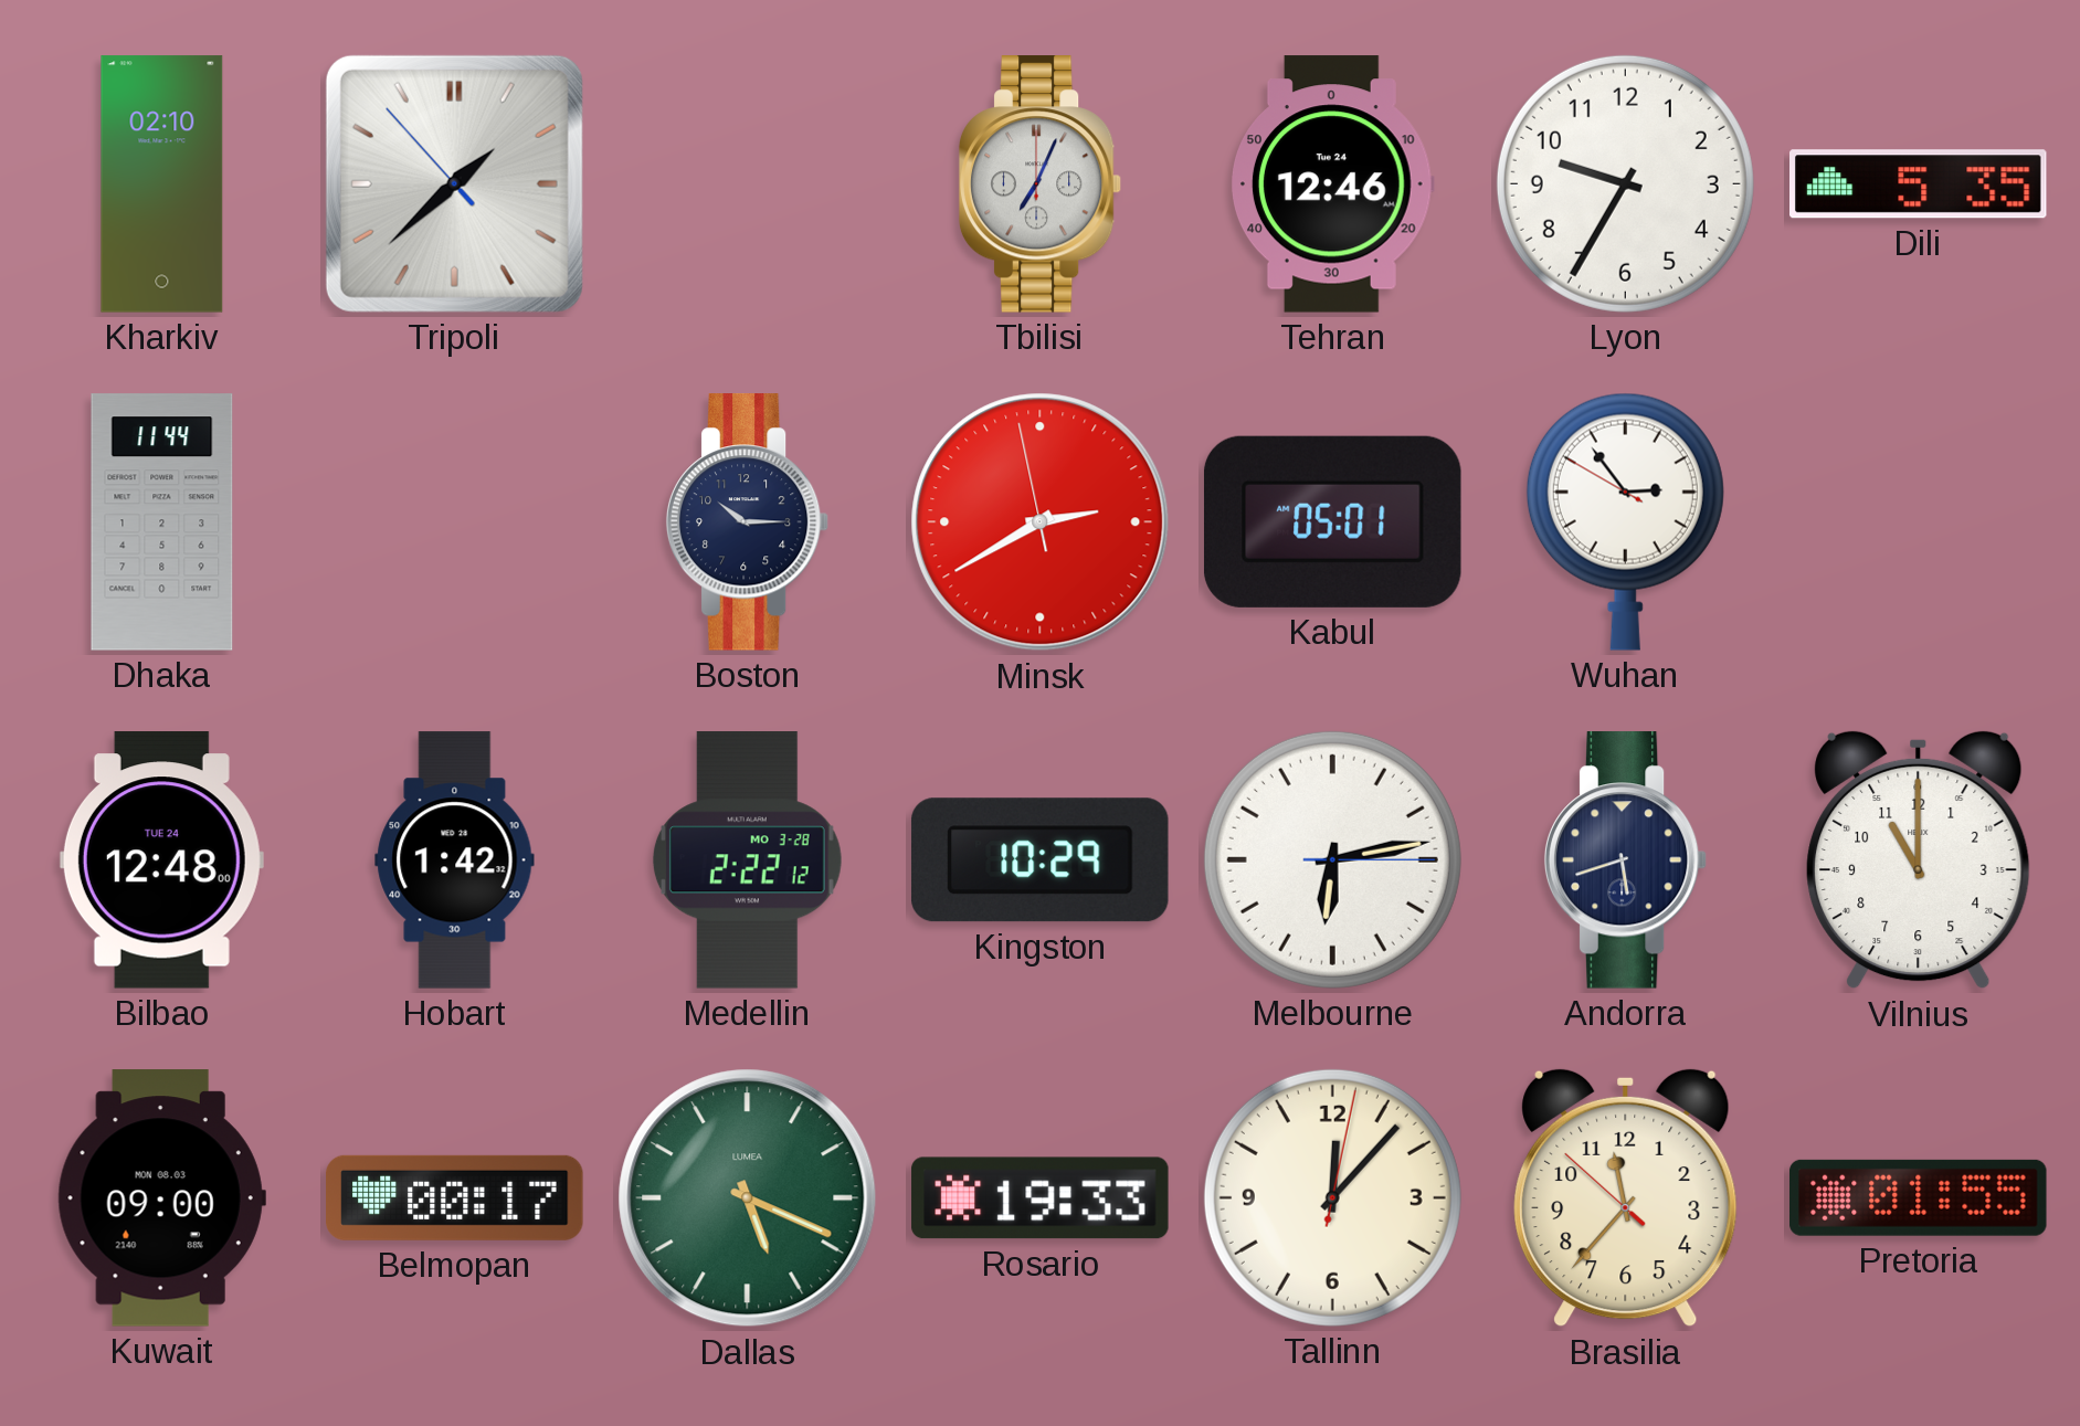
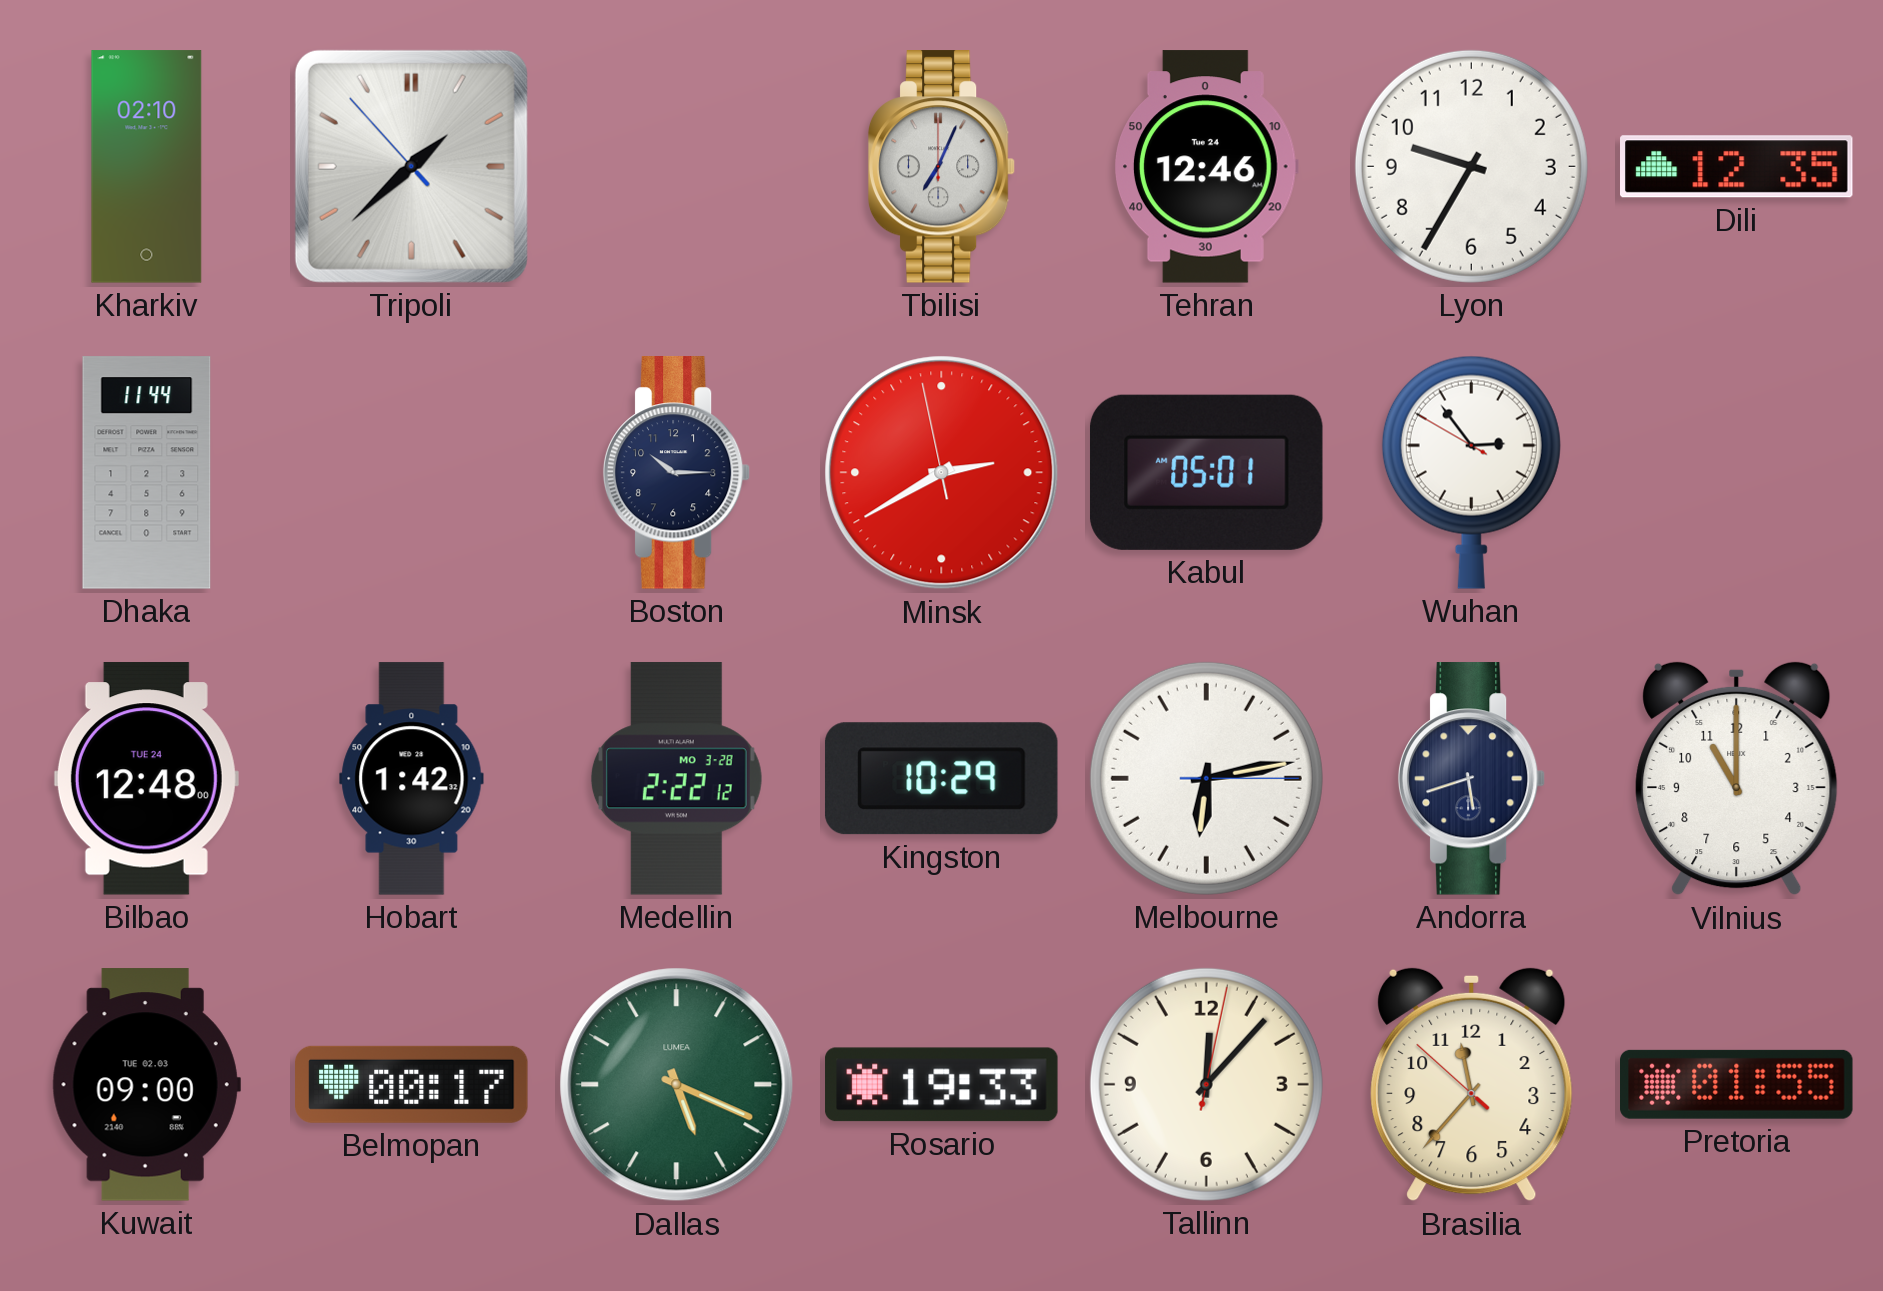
Dili: 5:35 -> 12:35
Kuwait date: MON 08.03 -> TUE 02.03
